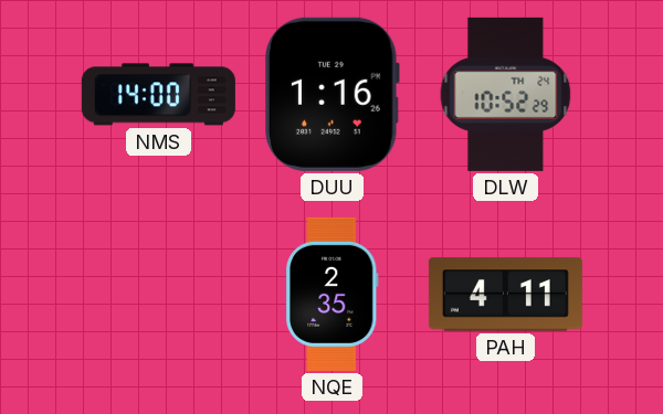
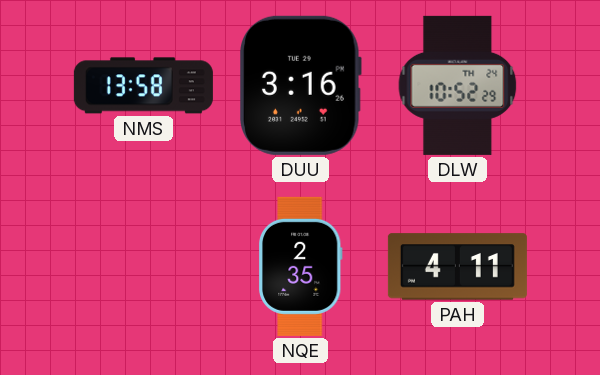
NMS: 14:00 -> 13:58
DUU: 1:16 -> 3:16
